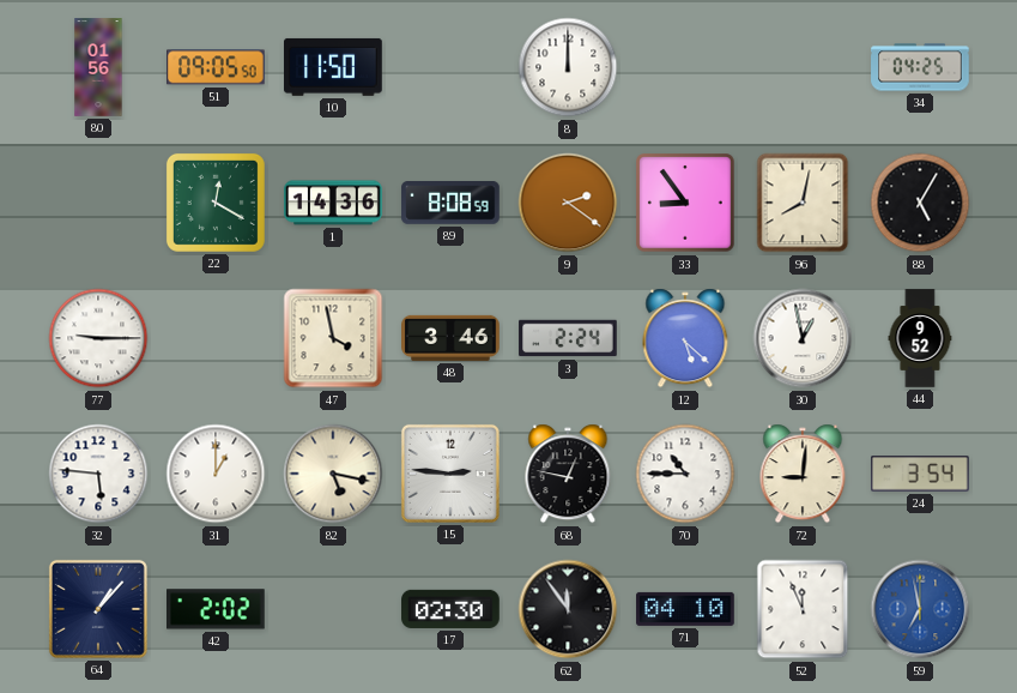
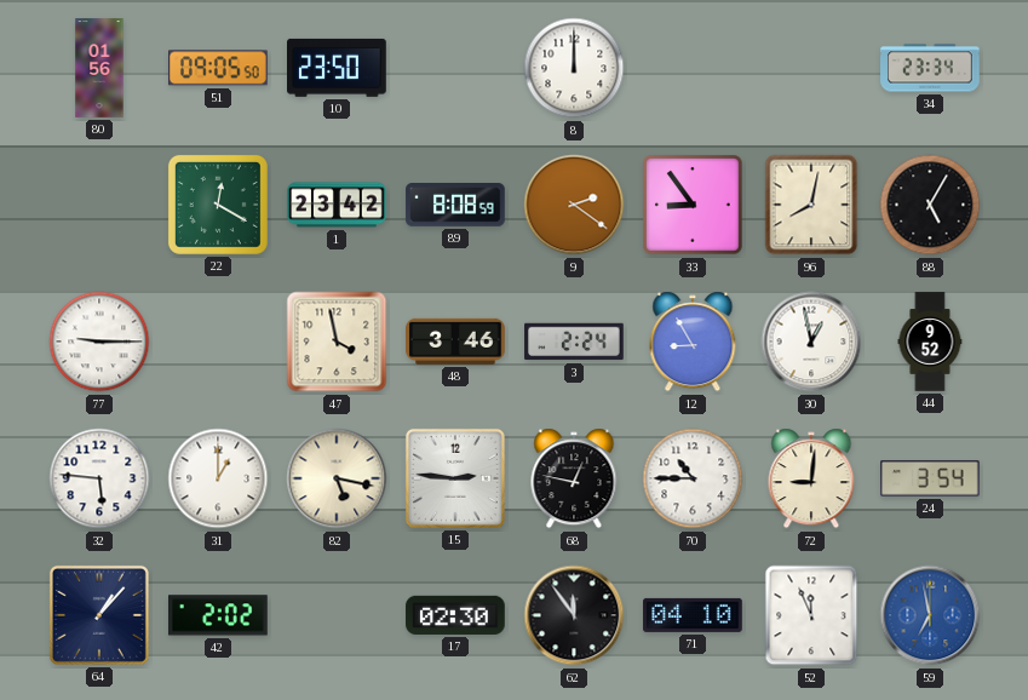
10: 11:50 -> 23:50
34: 04:25 -> 23:34
1: 14:36 -> 23:42
12: 5:22 -> 8:55
